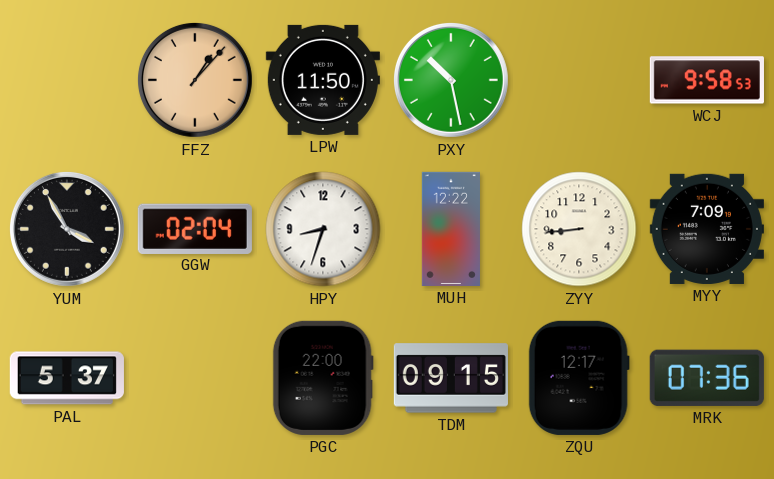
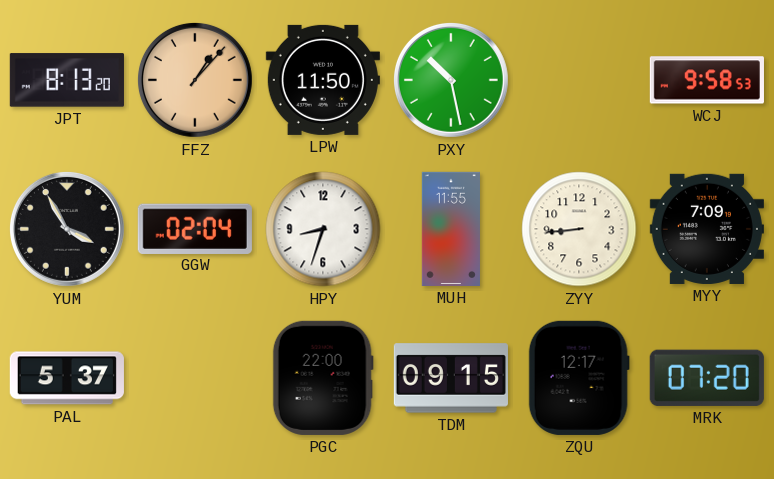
JPT: none -> 8:13
MUH: 12:22 -> 11:55
MRK: 07:36 -> 07:20
